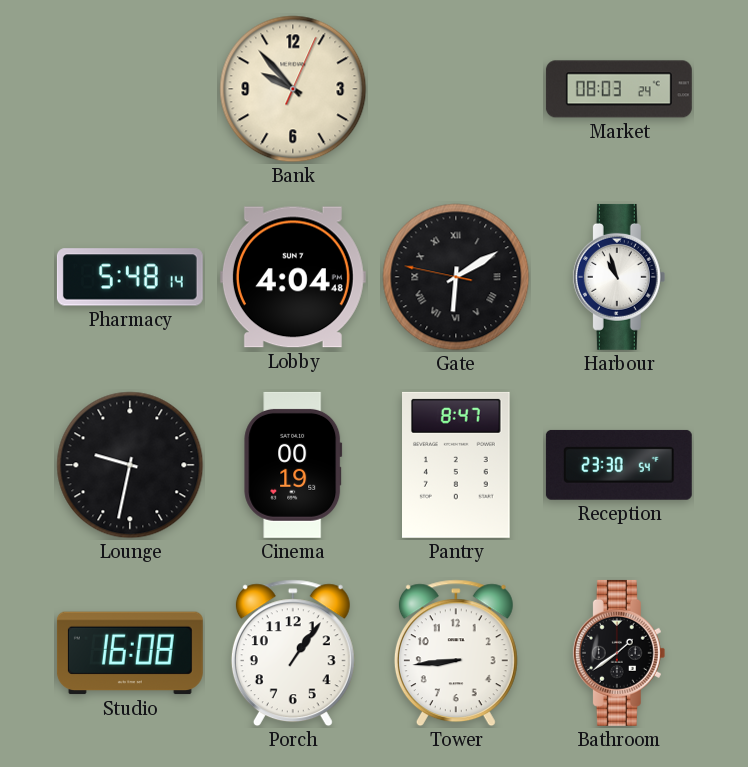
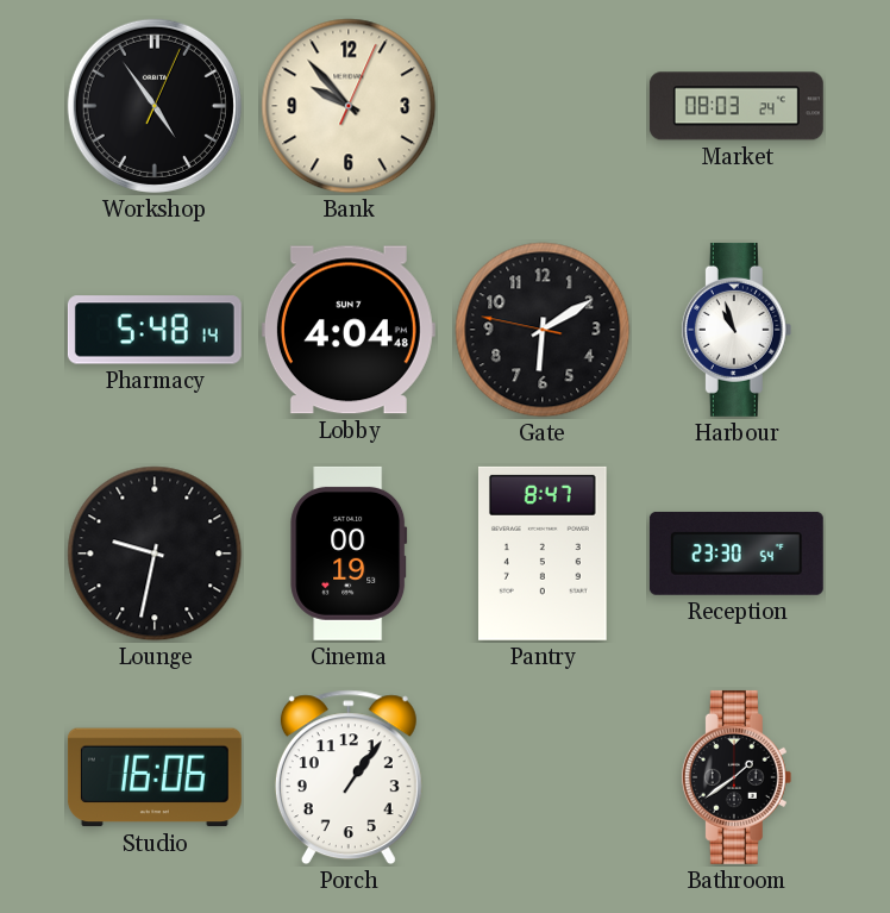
Workshop: none -> 4:54
Gate numerals: Roman -> Arabic
Studio: 16:08 -> 16:06
Tower: 8:44 -> none
